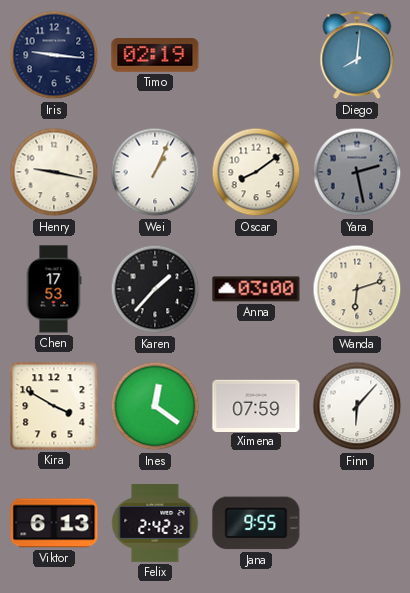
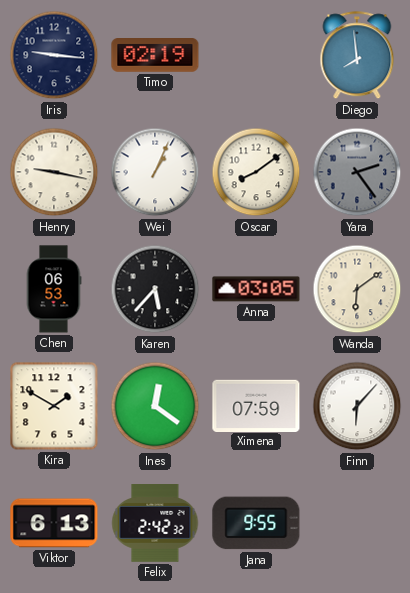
Diego: 8:01 -> 7:59
Yara: 2:28 -> 2:24
Chen: 17:53 -> 06:53
Karen: 1:37 -> 5:37
Anna: 03:00 -> 03:05
Wanda: 6:12 -> 6:09
Kira: 3:50 -> 1:50
